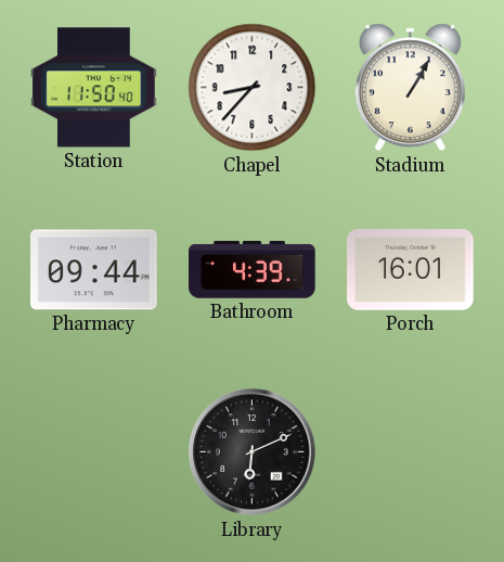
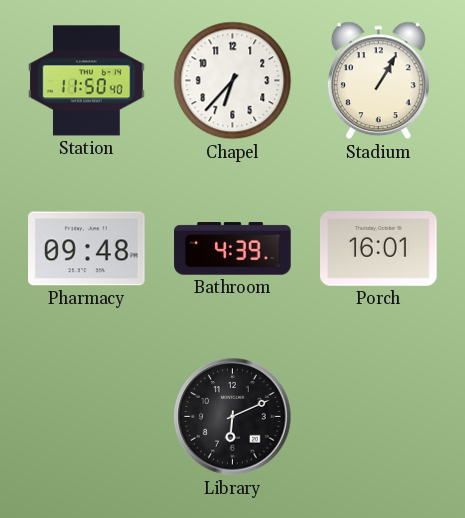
Chapel: 8:37 -> 6:37
Pharmacy: 09:44 -> 09:48
